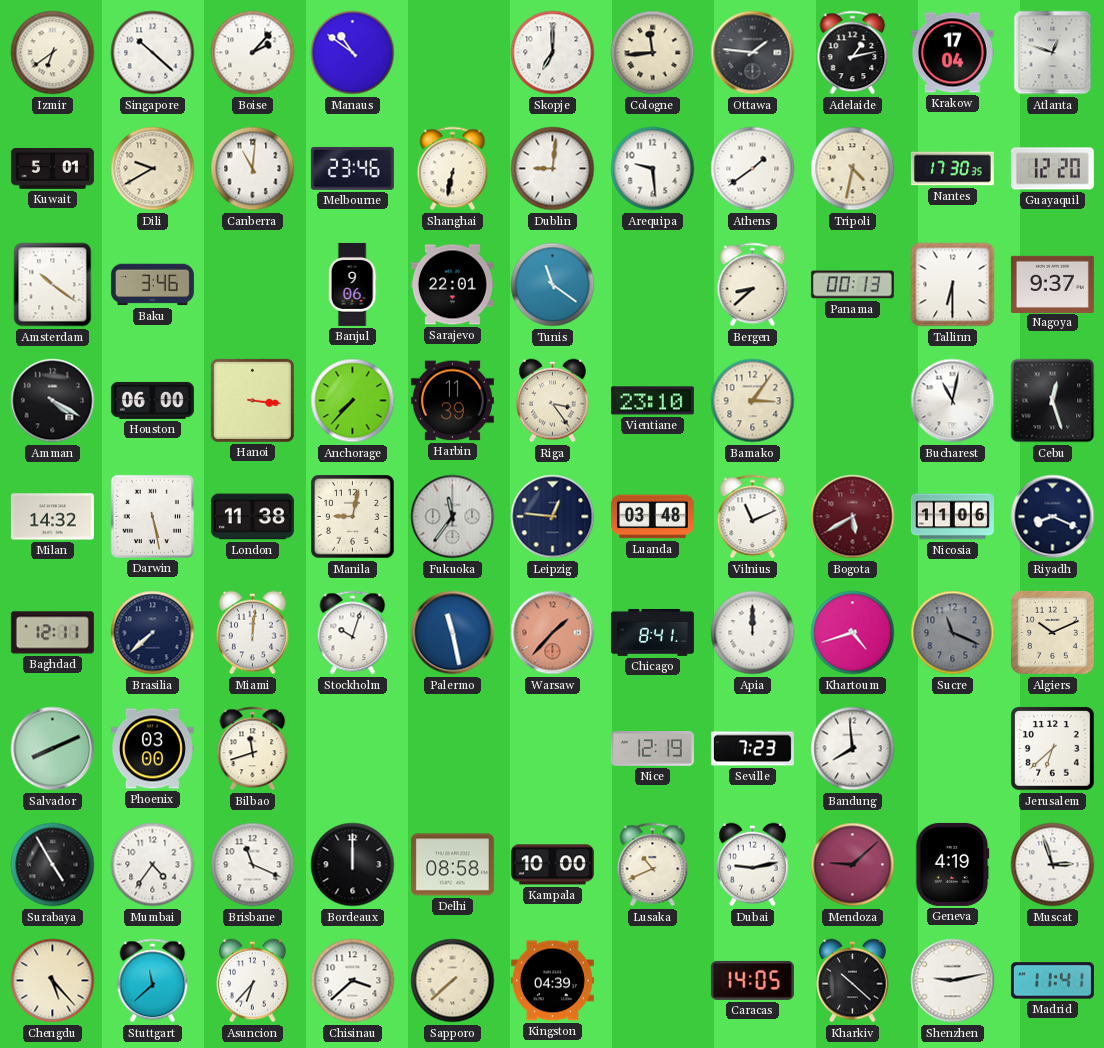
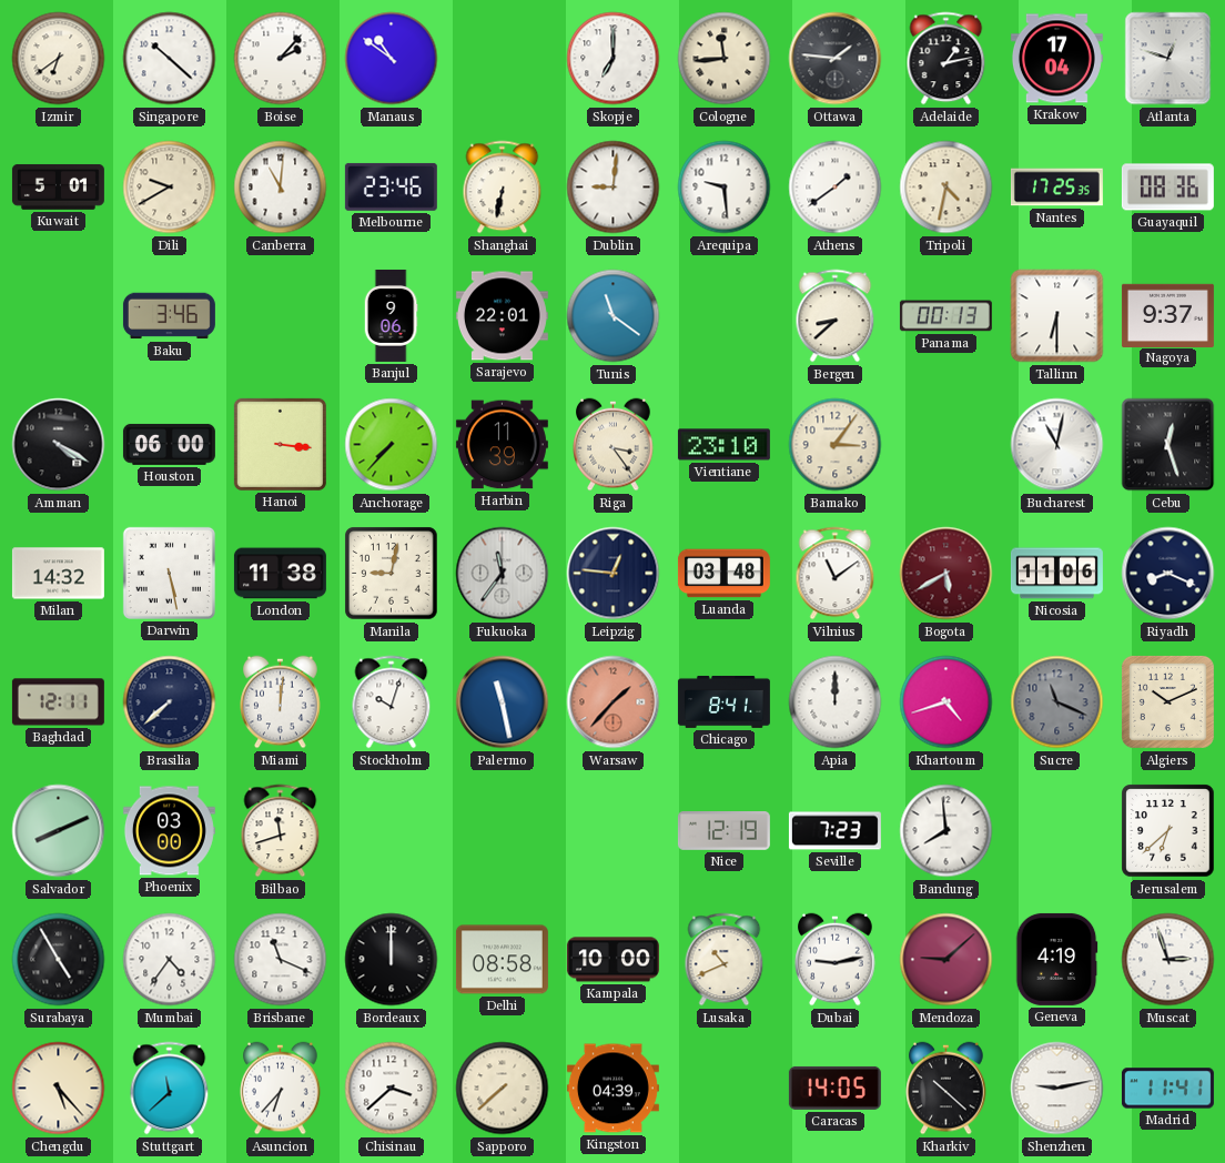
Nantes: 17:30 -> 17:25
Guayaquil: 12:20 -> 08:36
Amsterdam: 10:21 -> none
Vilnius: 11:11 -> 11:09
